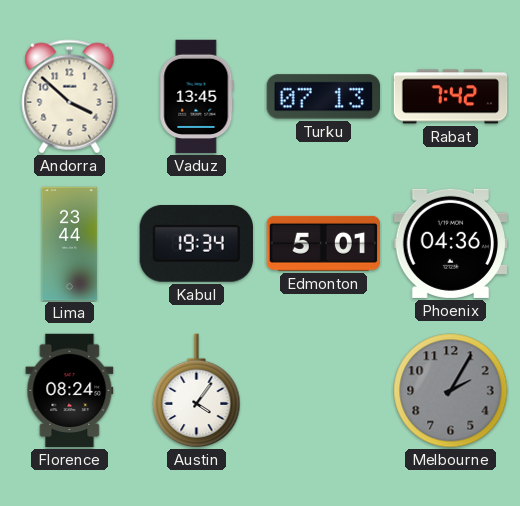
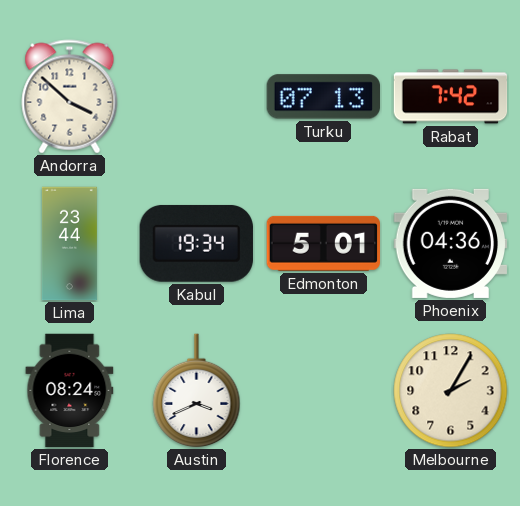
Vaduz: 13:45 -> none
Austin: 4:06 -> 3:41
Melbourne dial: grey -> cream
